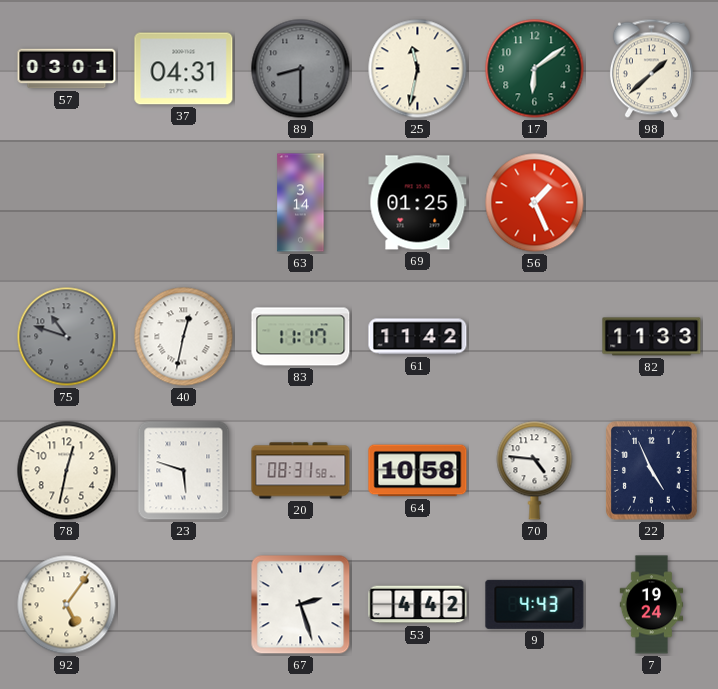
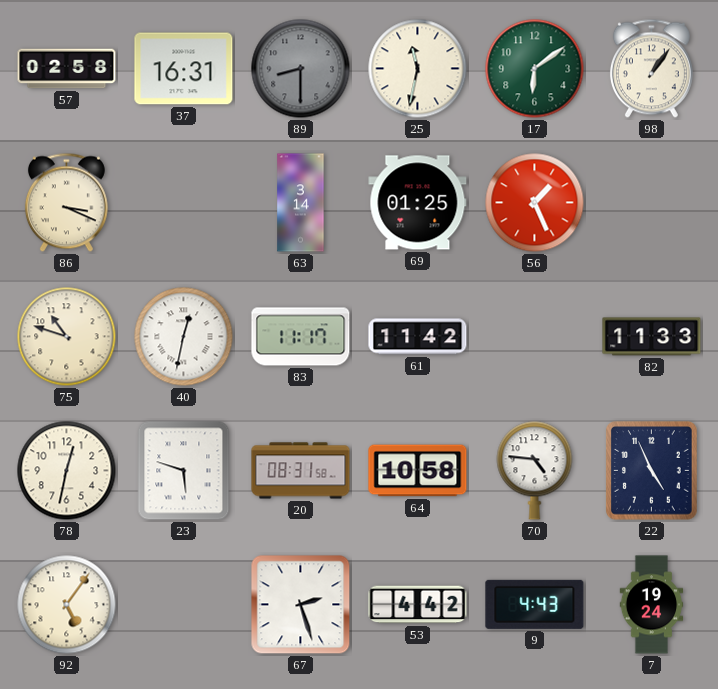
57: 03:01 -> 02:58
37: 04:31 -> 16:31
98: 1:38 -> 1:06
86: none -> 3:19
75 dial: grey -> cream
